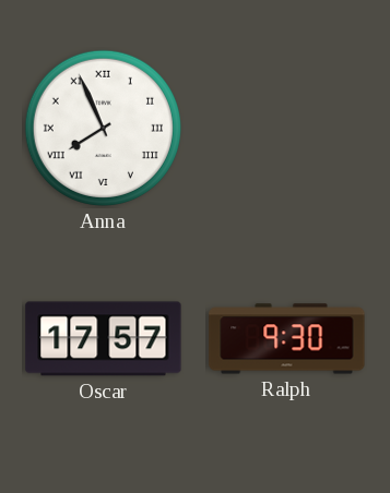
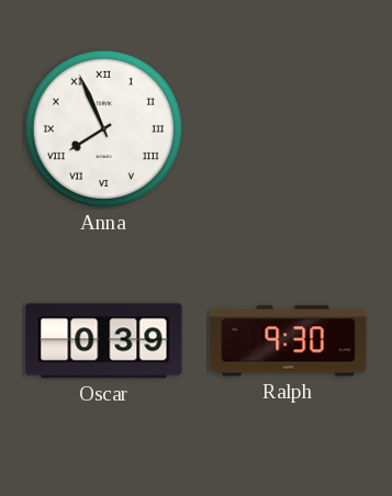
Oscar: 17:57 -> 0:39
